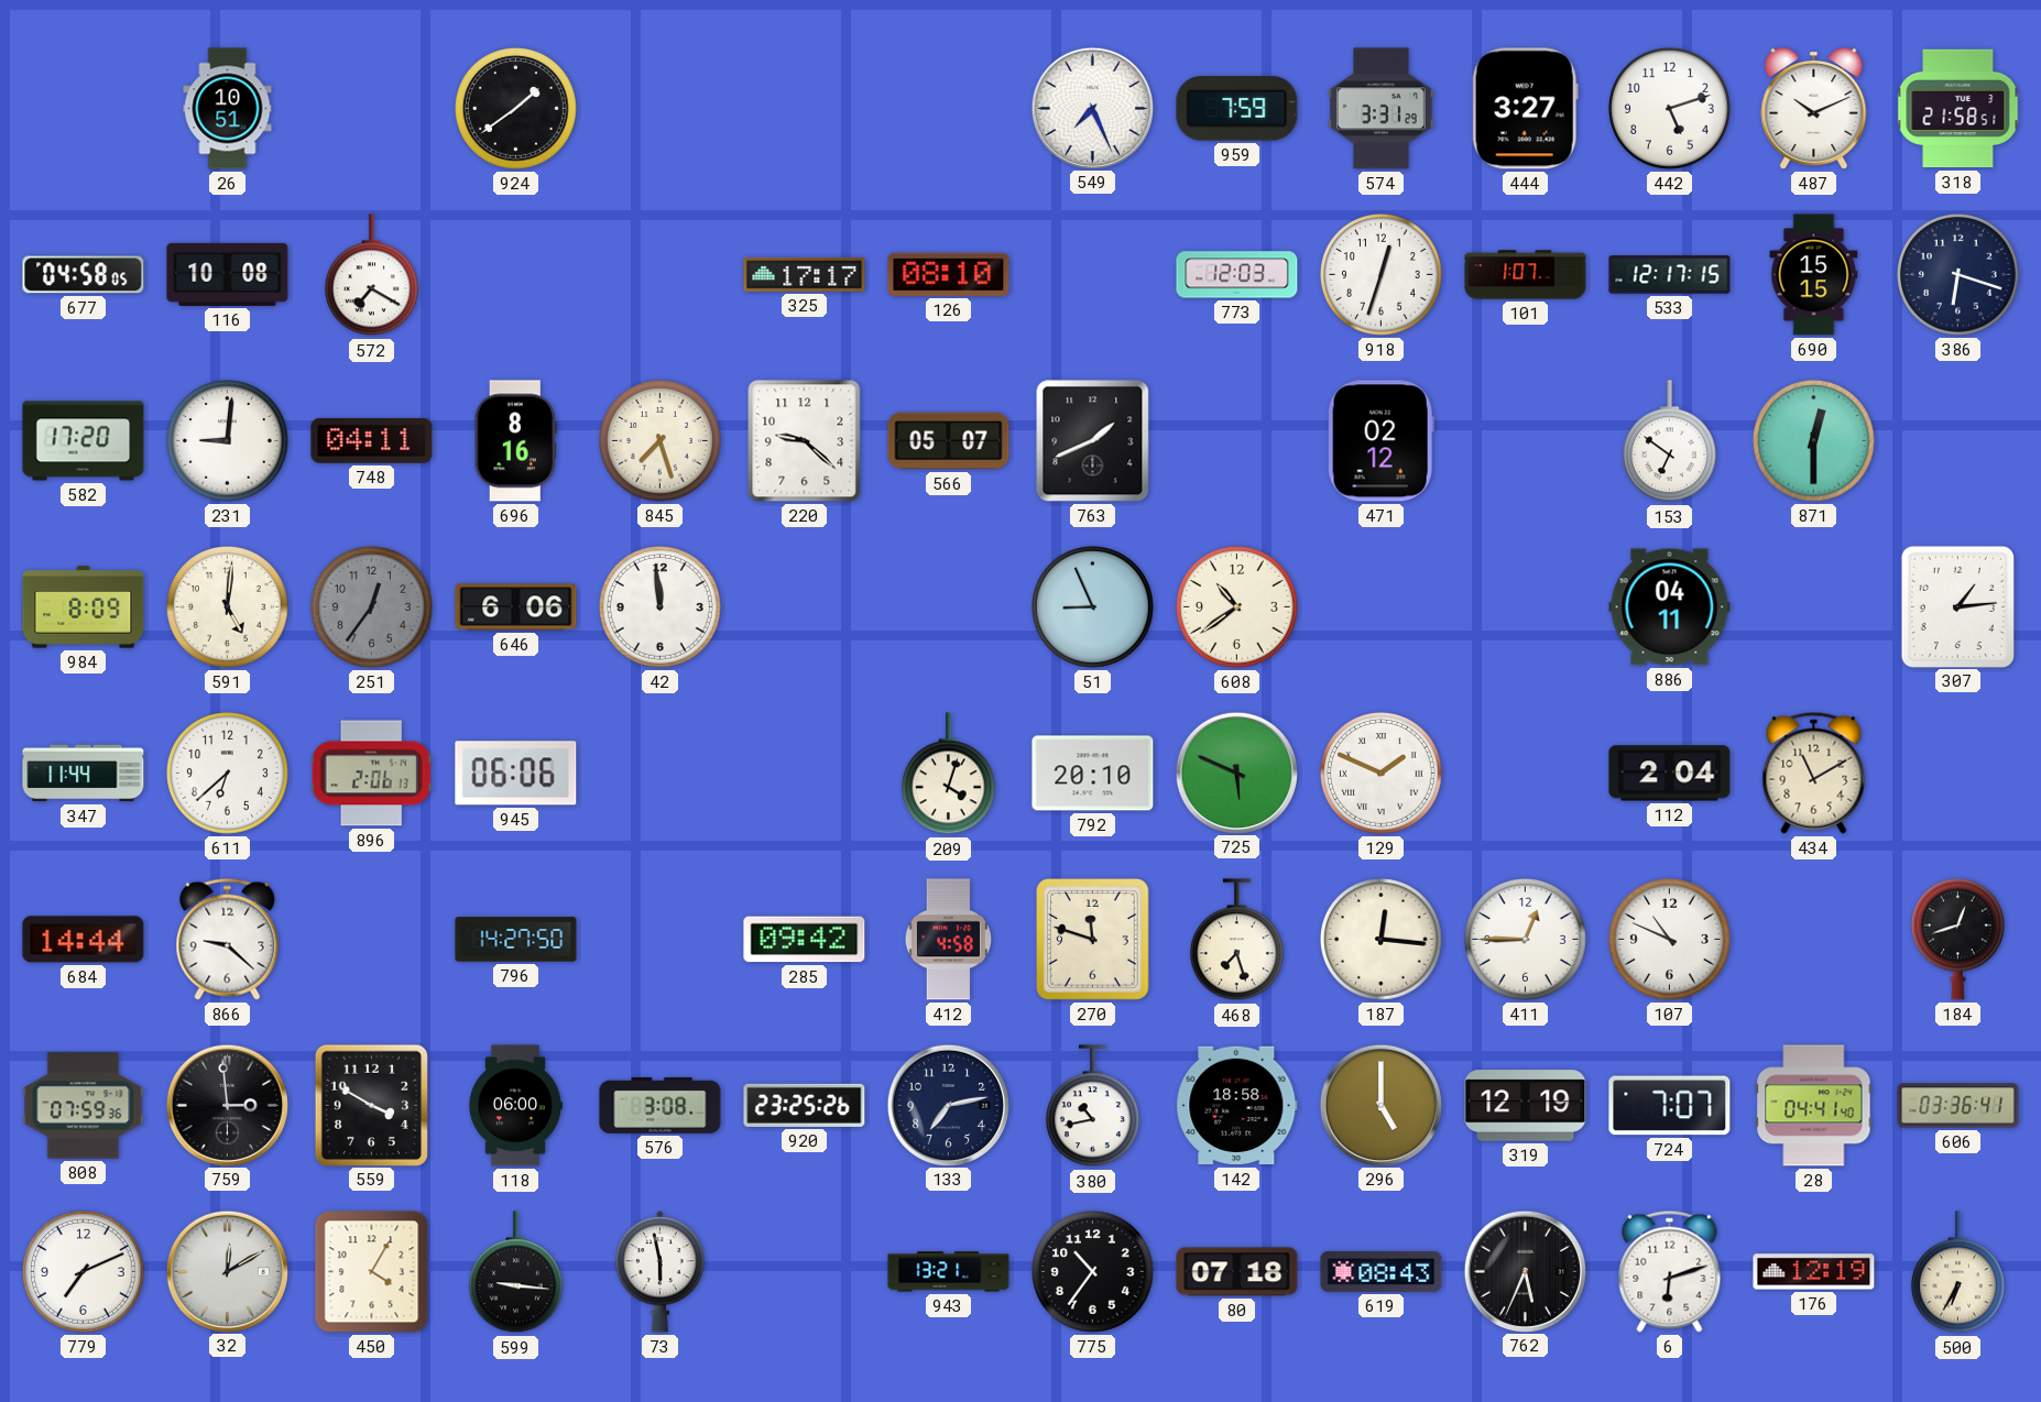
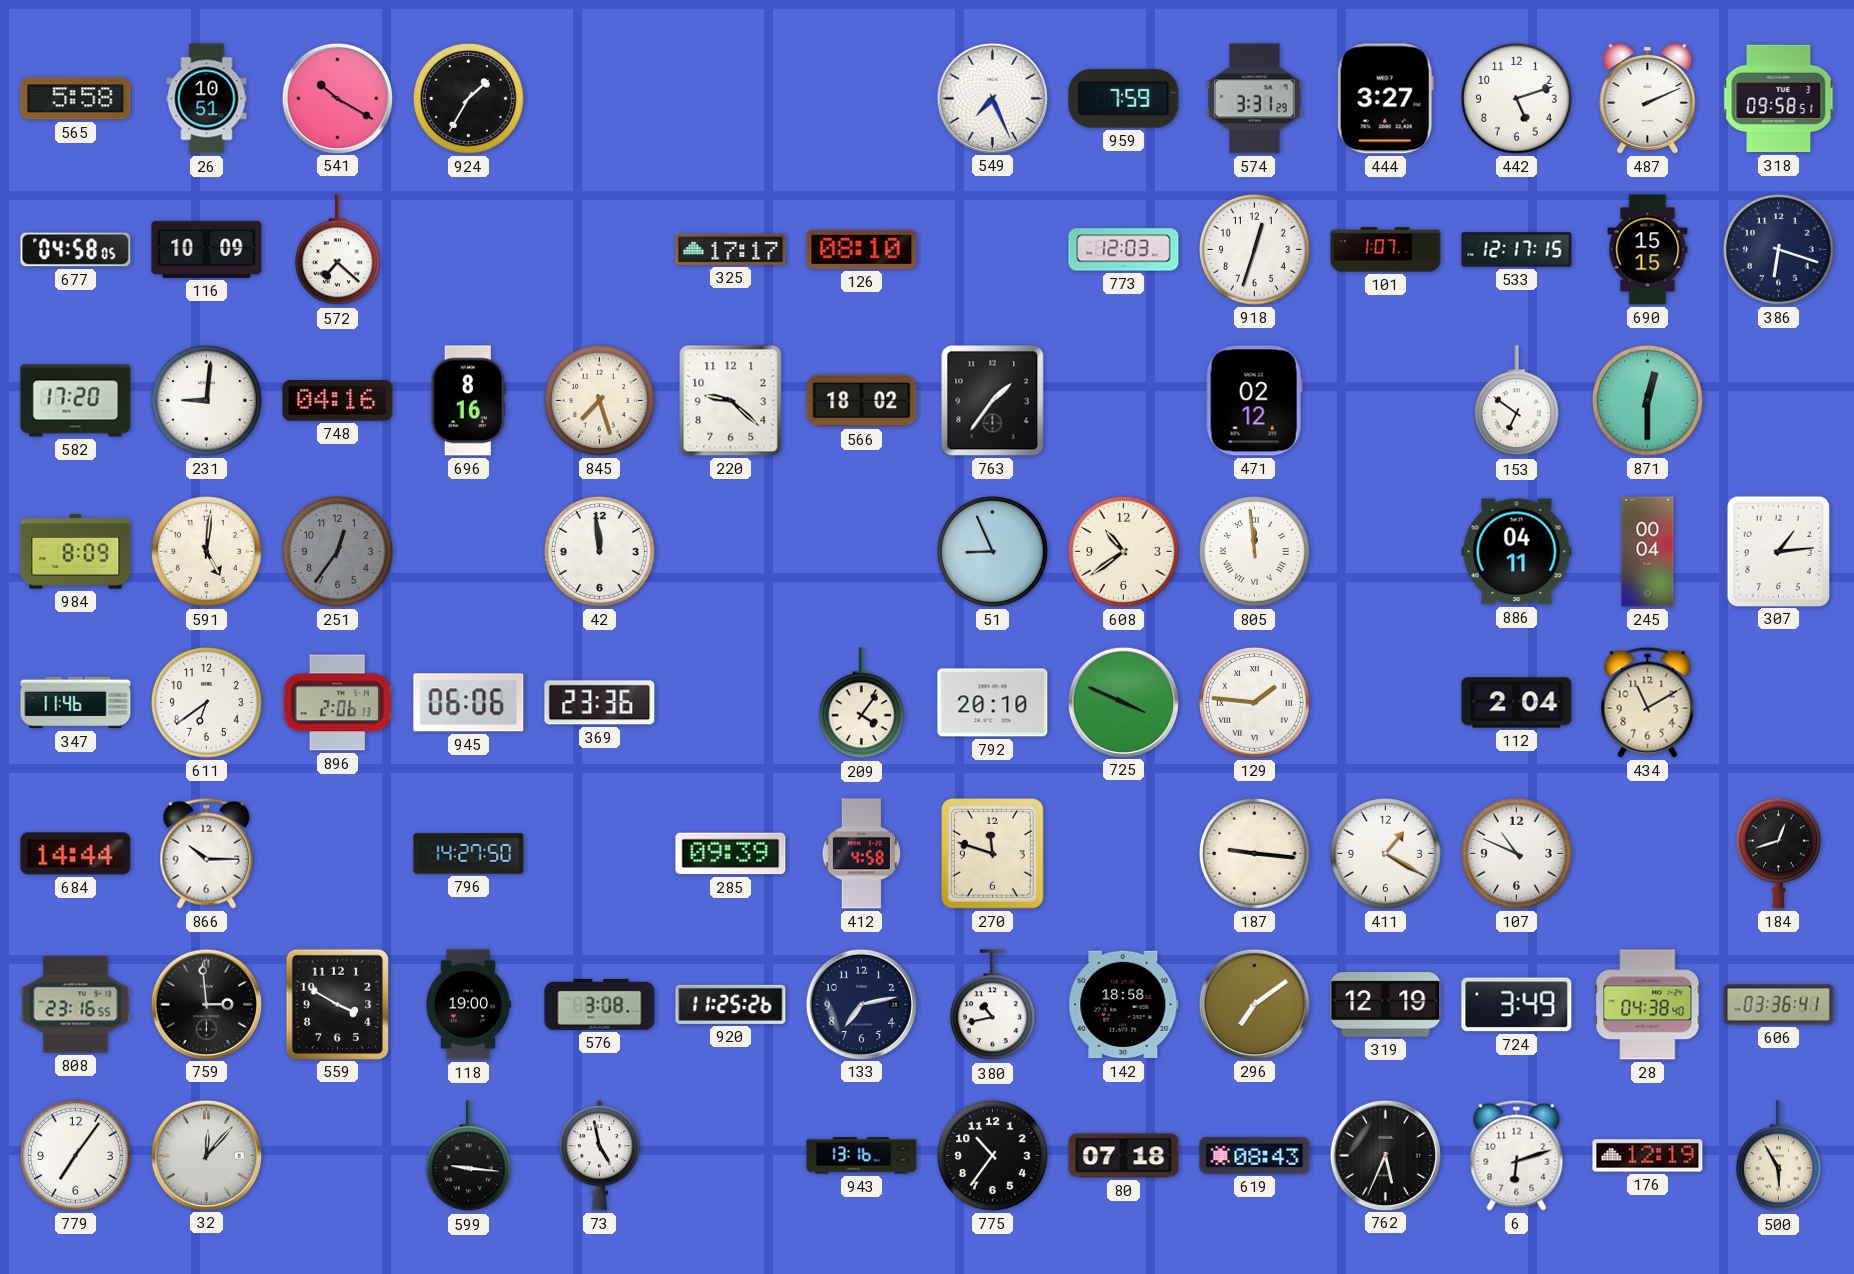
565: none -> 5:58
541: none -> 10:20
924: 1:39 -> 1:35
487: 10:11 -> 2:11
318: 21:58 -> 09:58
116: 10:08 -> 10:09
572: 7:20 -> 7:22
748: 04:11 -> 04:16
566: 05:07 -> 18:02
763: 1:41 -> 1:36
646: 6:06 -> none
805: none -> 11:59
245: none -> 00:04
347: 11:44 -> 11:46
611: 6:38 -> 6:39
369: none -> 23:36
209: 4:03 -> 4:06
725: 5:49 -> 3:49
129: 1:49 -> 1:46
866: 9:22 -> 10:15
285: 09:42 -> 09:39
468: 7:27 -> none
187: 12:16 -> 9:16
411: 12:45 -> 1:20
808: 07:59 -> 23:16
118: 06:00 -> 19:00
920: 23:25 -> 11:25
296: 5:00 -> 7:09
724: 7:07 -> 3:49
28: 04:41 -> 04:38
779: 7:11 -> 7:06
32: 12:10 -> 12:07
450: 4:05 -> none
73: 5:58 -> 4:58
943: 13:21 -> 13:16
500: 6:35 -> 5:55
